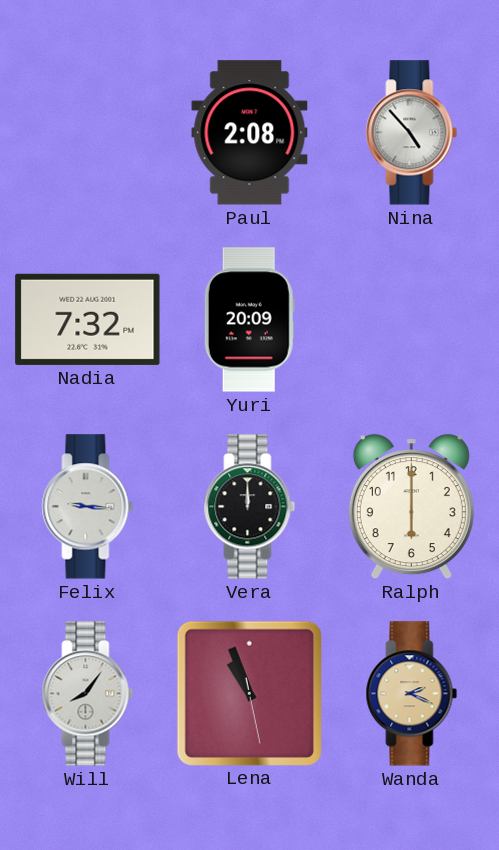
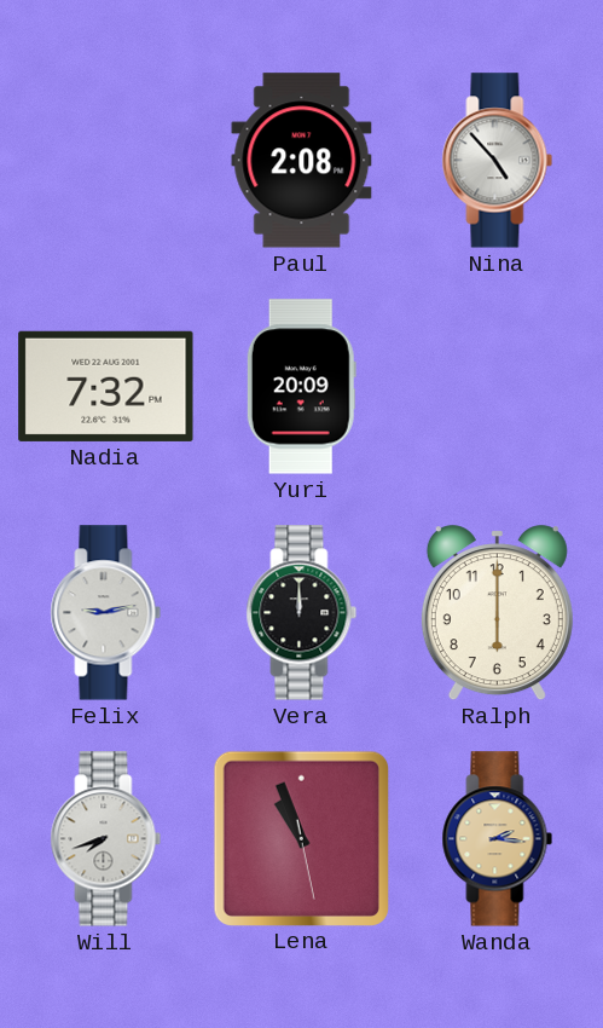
Felix: 9:16 -> 9:13
Will: 8:06 -> 7:42
Wanda: 2:19 -> 2:16
